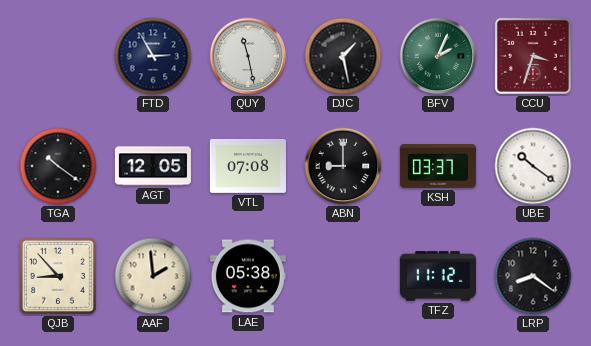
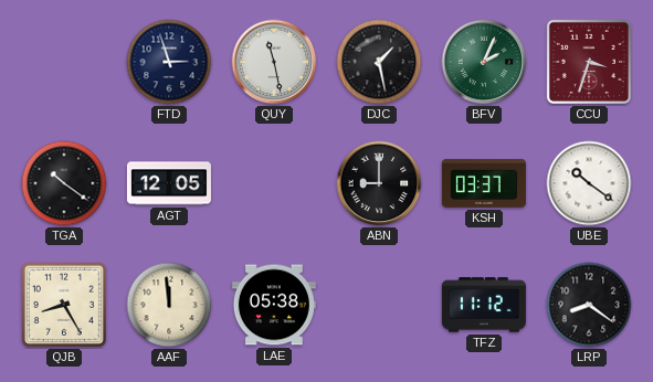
FTD: 2:55 -> 2:57
VTL: 07:08 -> none
QJB: 8:53 -> 8:25
AAF: 1:59 -> 11:59
